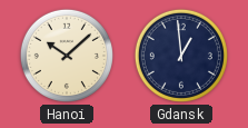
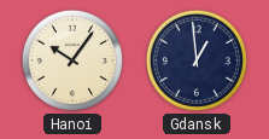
Hanoi: 10:08 -> 10:06
